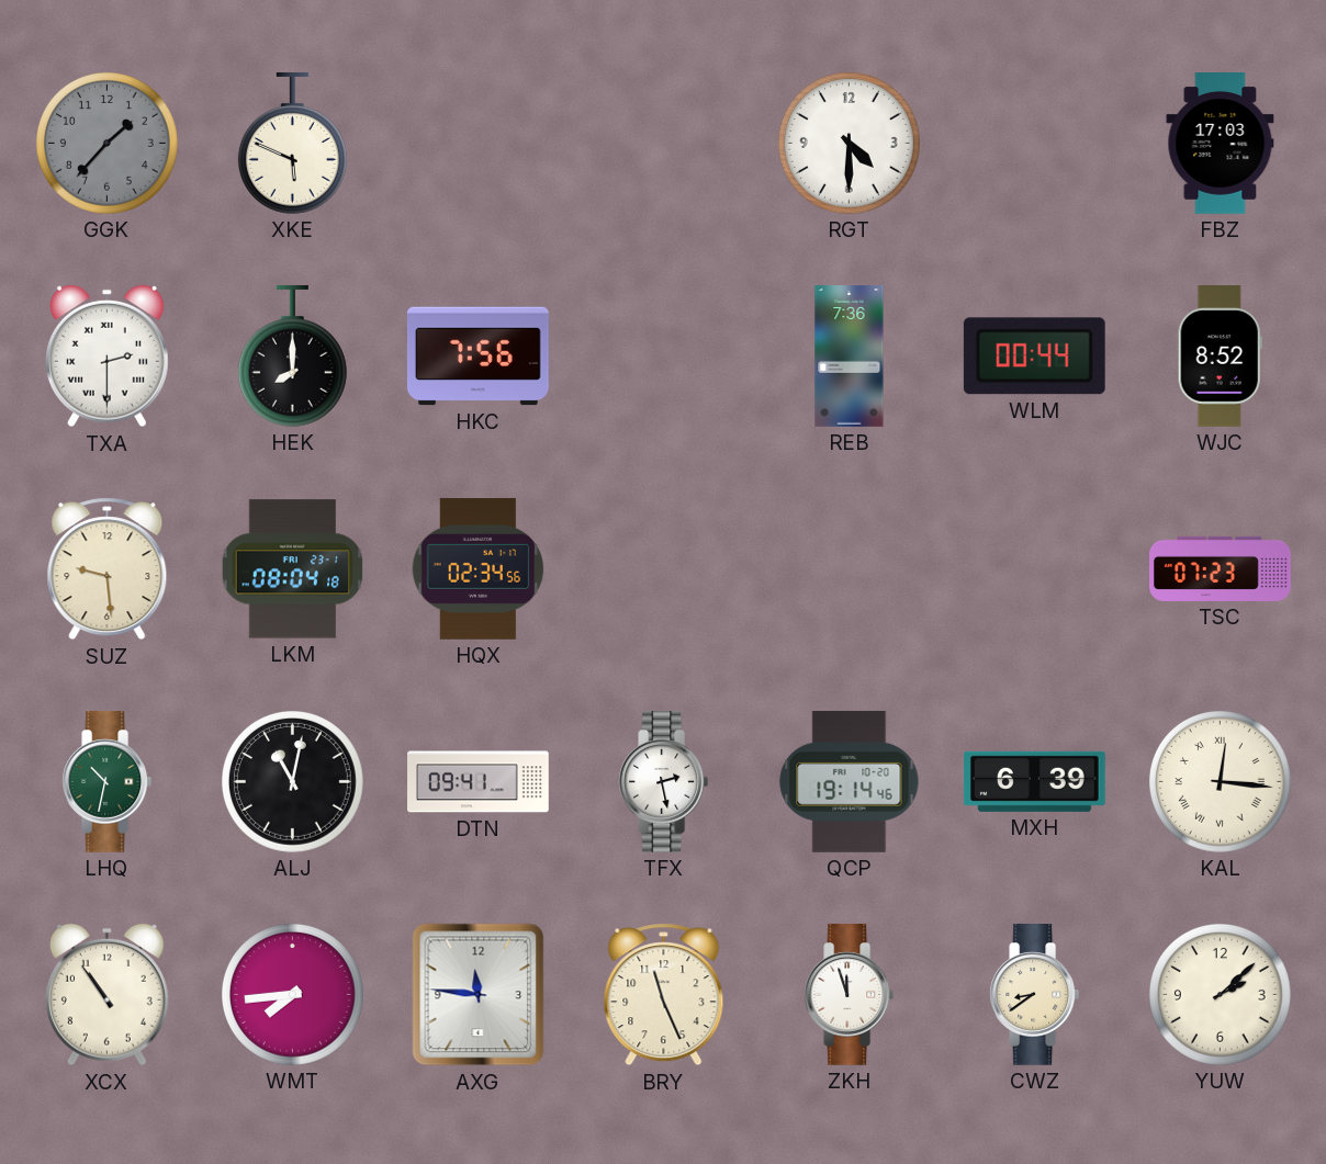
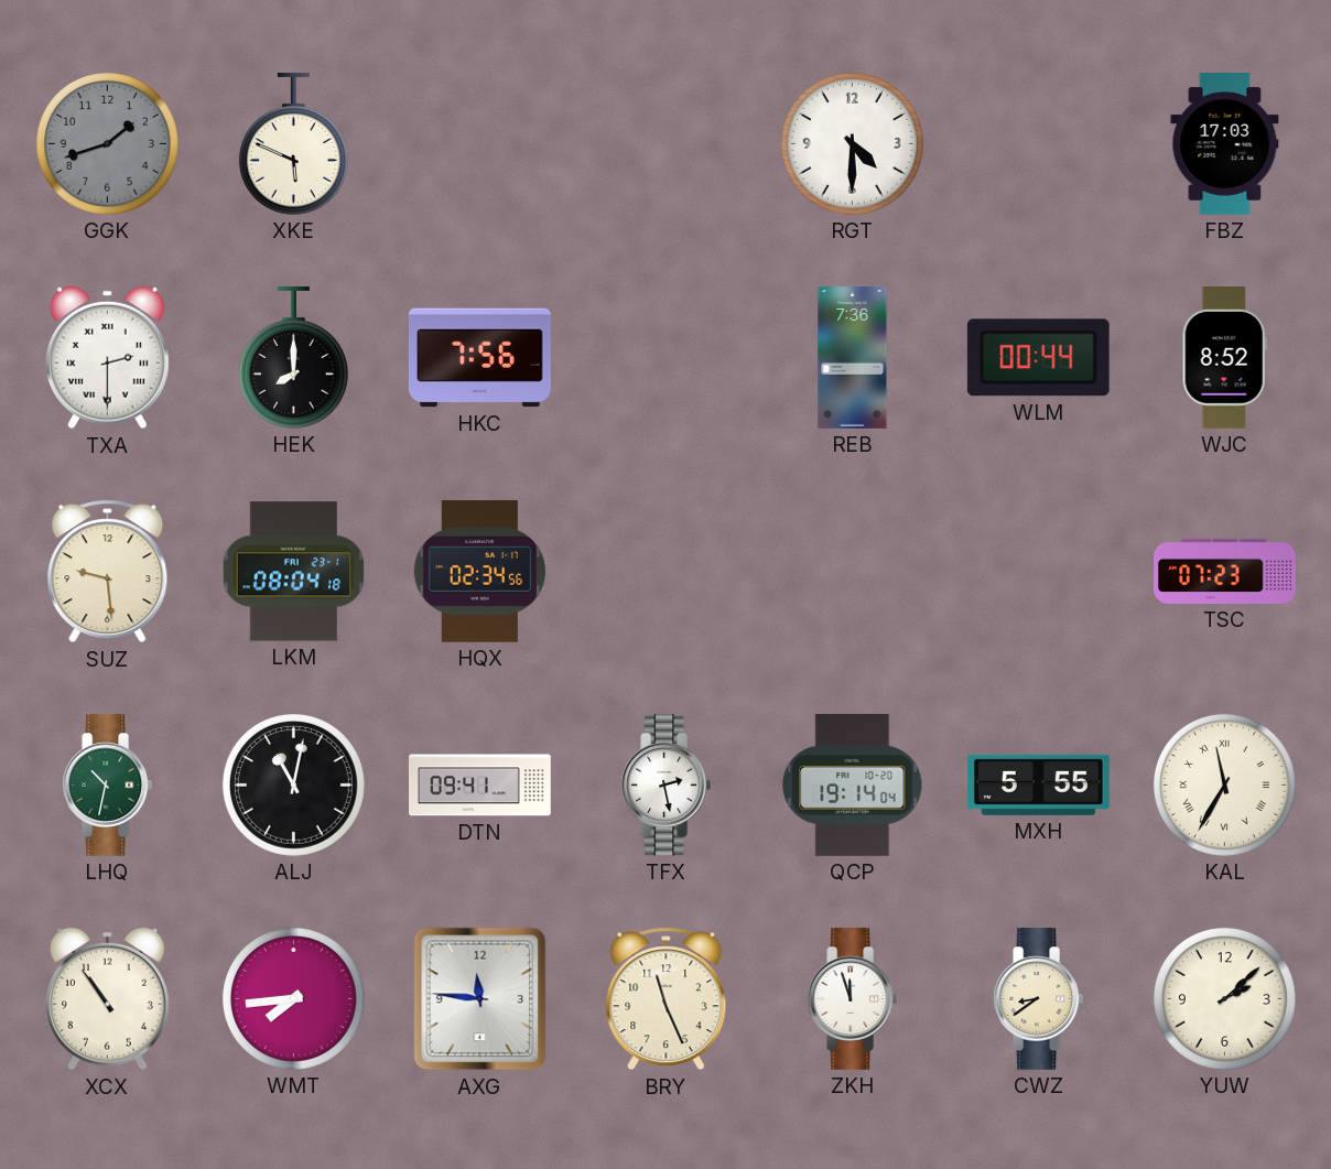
GGK: 1:37 -> 1:42
QCP: 19:14:46 -> 19:14:04
MXH: 6:39 -> 5:55
KAL: 12:16 -> 11:35
